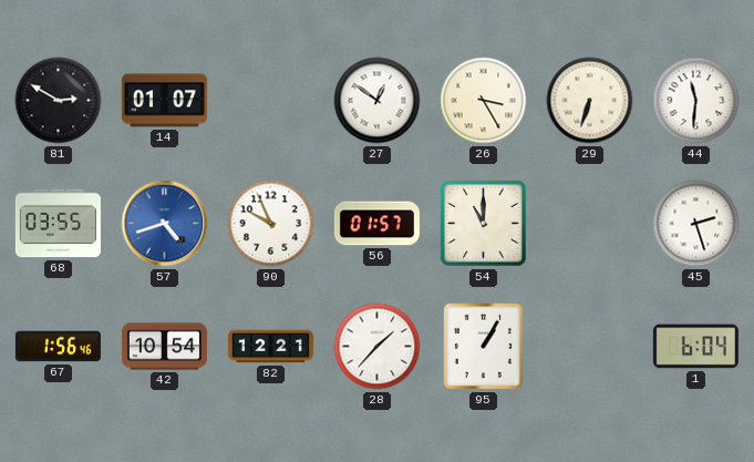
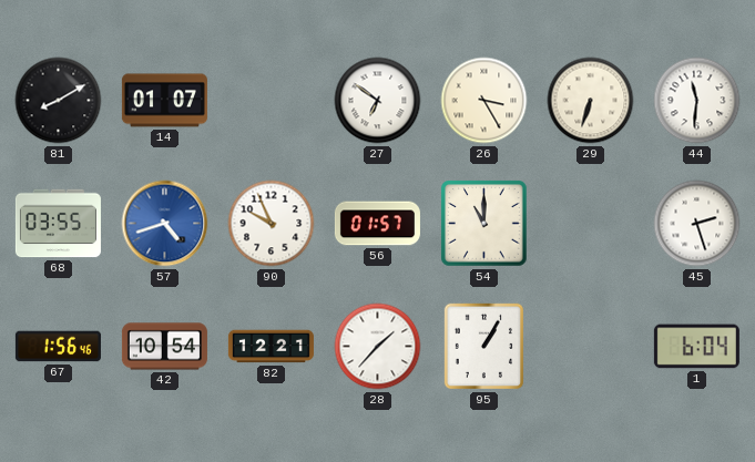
81: 2:50 -> 8:10
27: 12:51 -> 6:51
